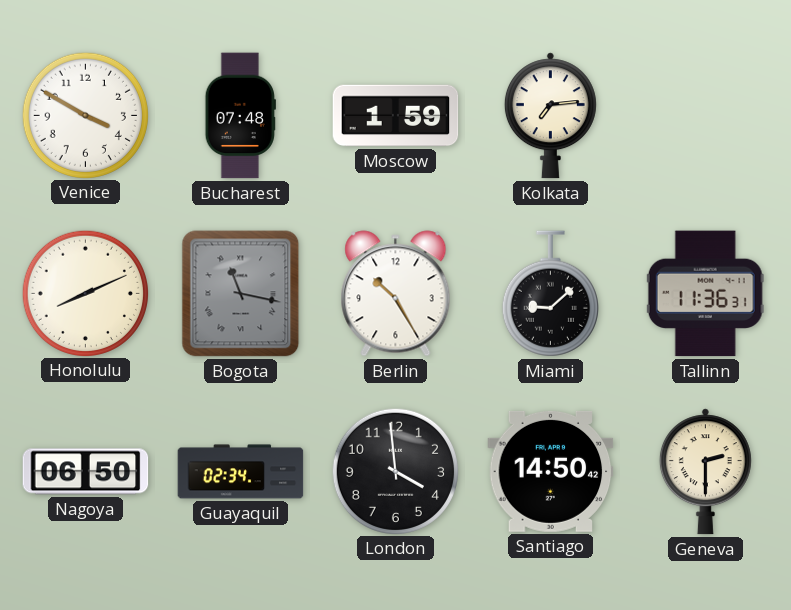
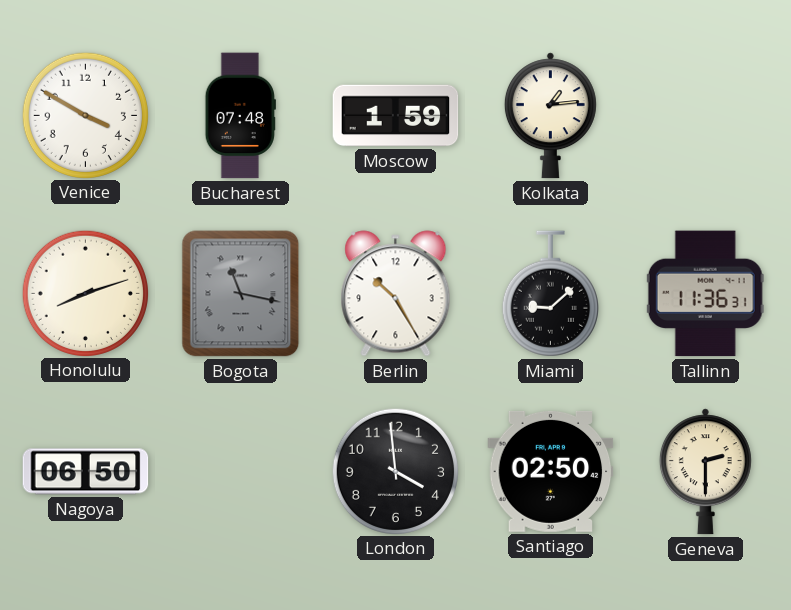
Kolkata: 7:14 -> 1:14
Honolulu: 8:11 -> 8:12
Guayaquil: 02:34 -> none
Santiago: 14:50 -> 02:50
